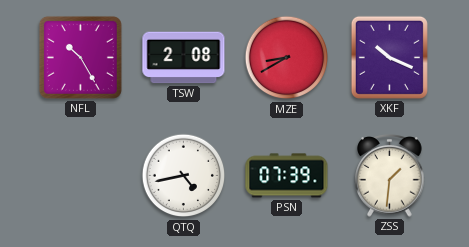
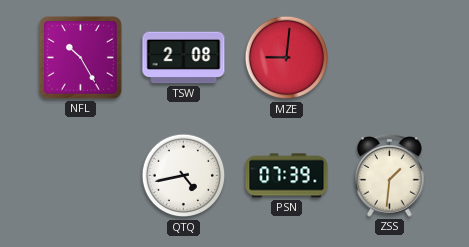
MZE: 8:40 -> 9:01
XKF: 10:19 -> none
